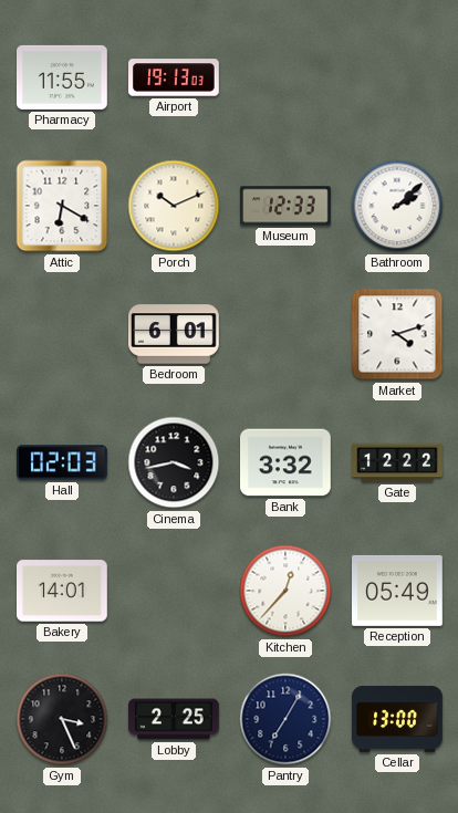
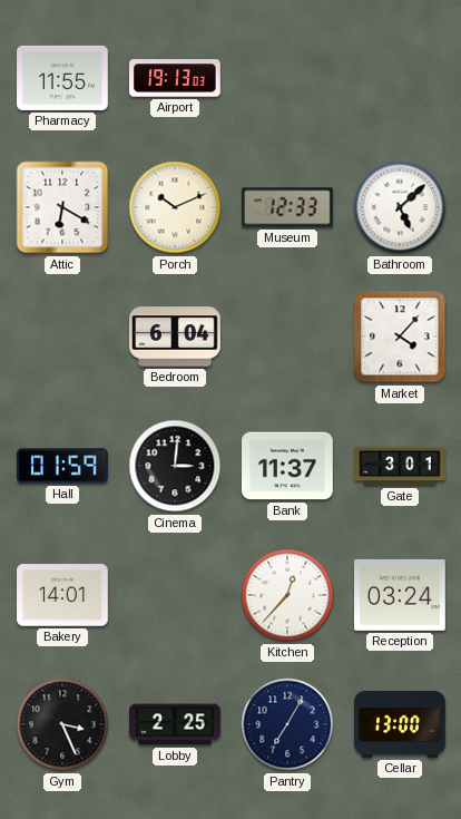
Bathroom: 2:08 -> 5:08
Bedroom: 6:01 -> 6:04
Market: 4:12 -> 4:07
Hall: 02:03 -> 01:59
Cinema: 3:43 -> 3:01
Bank: 3:32 -> 11:37
Gate: 12:22 -> 3:01
Reception: 05:49 -> 03:24
